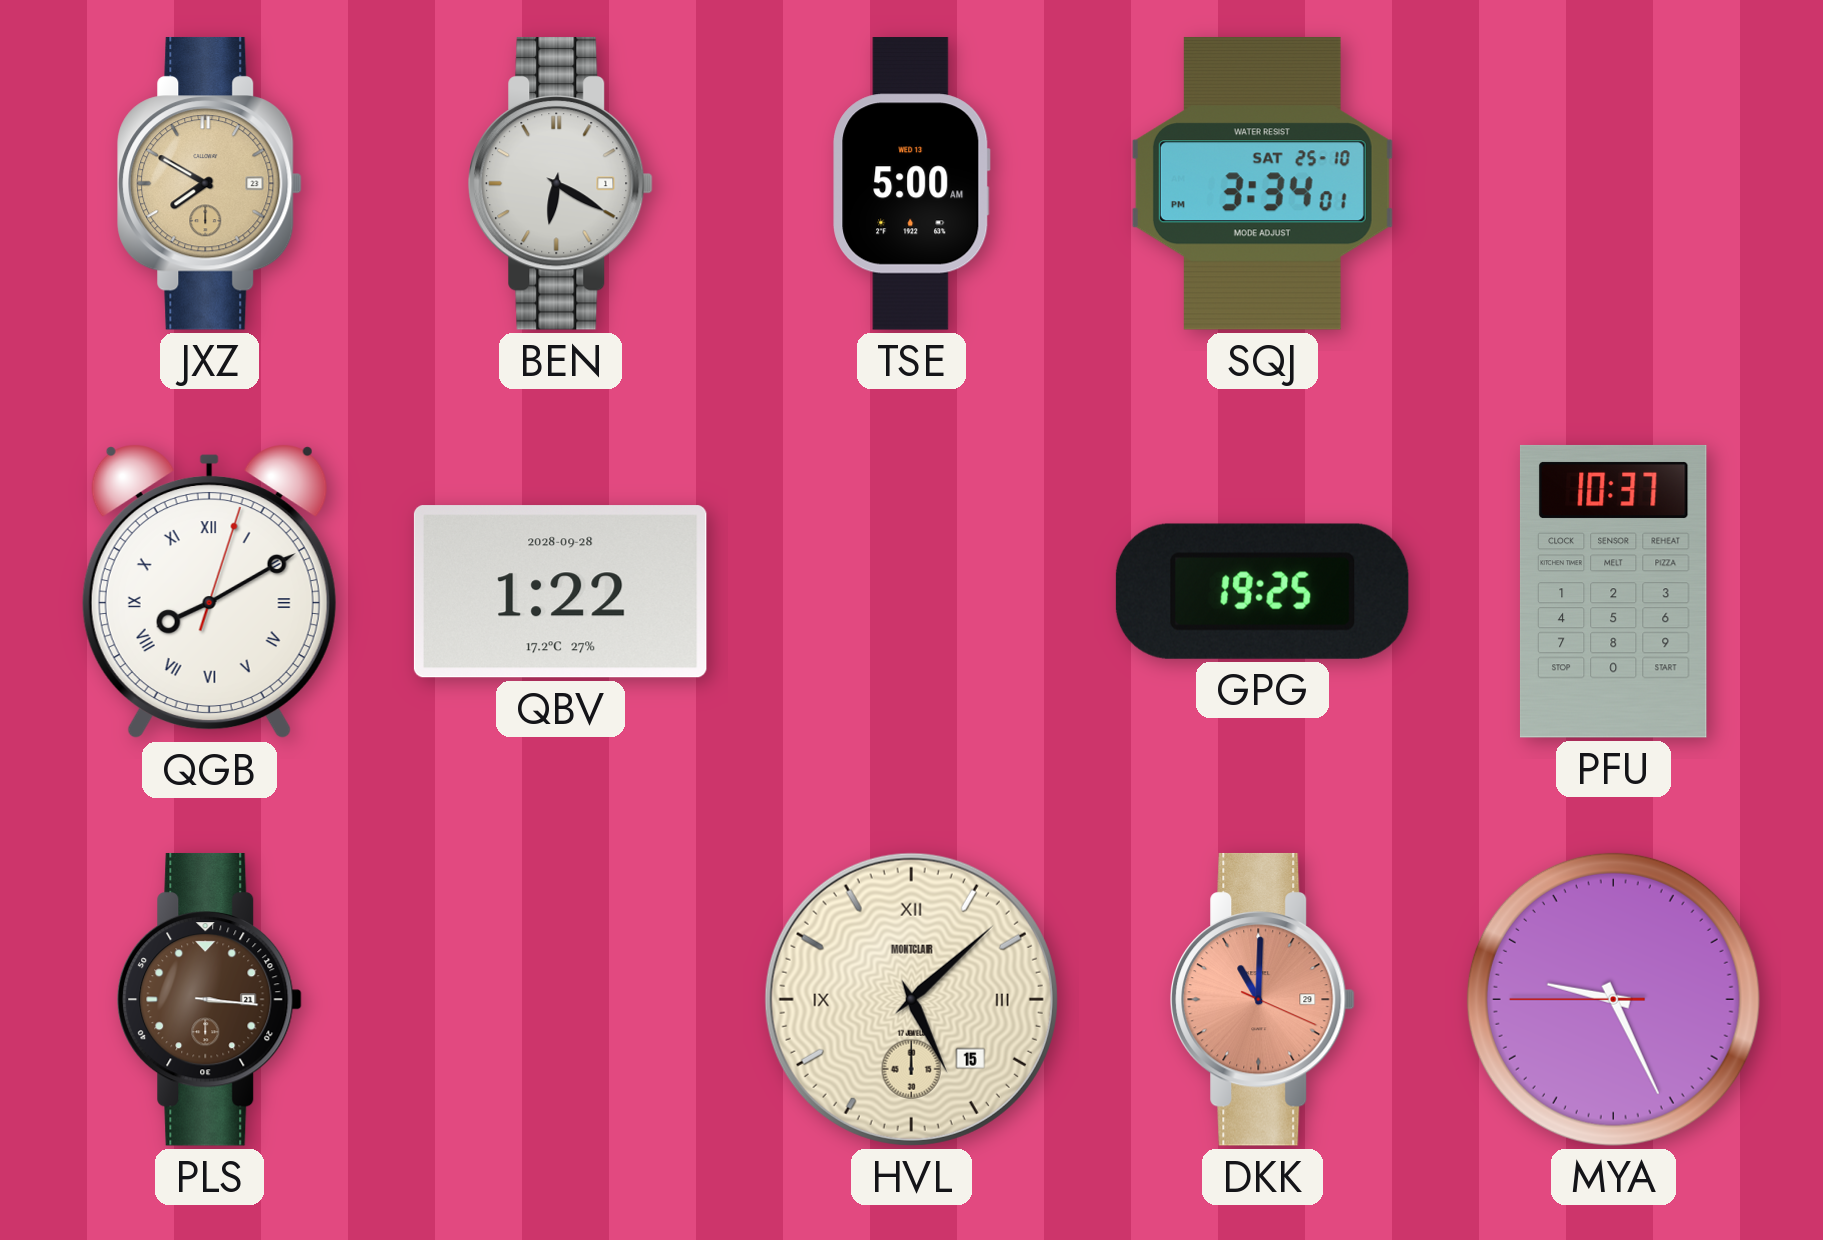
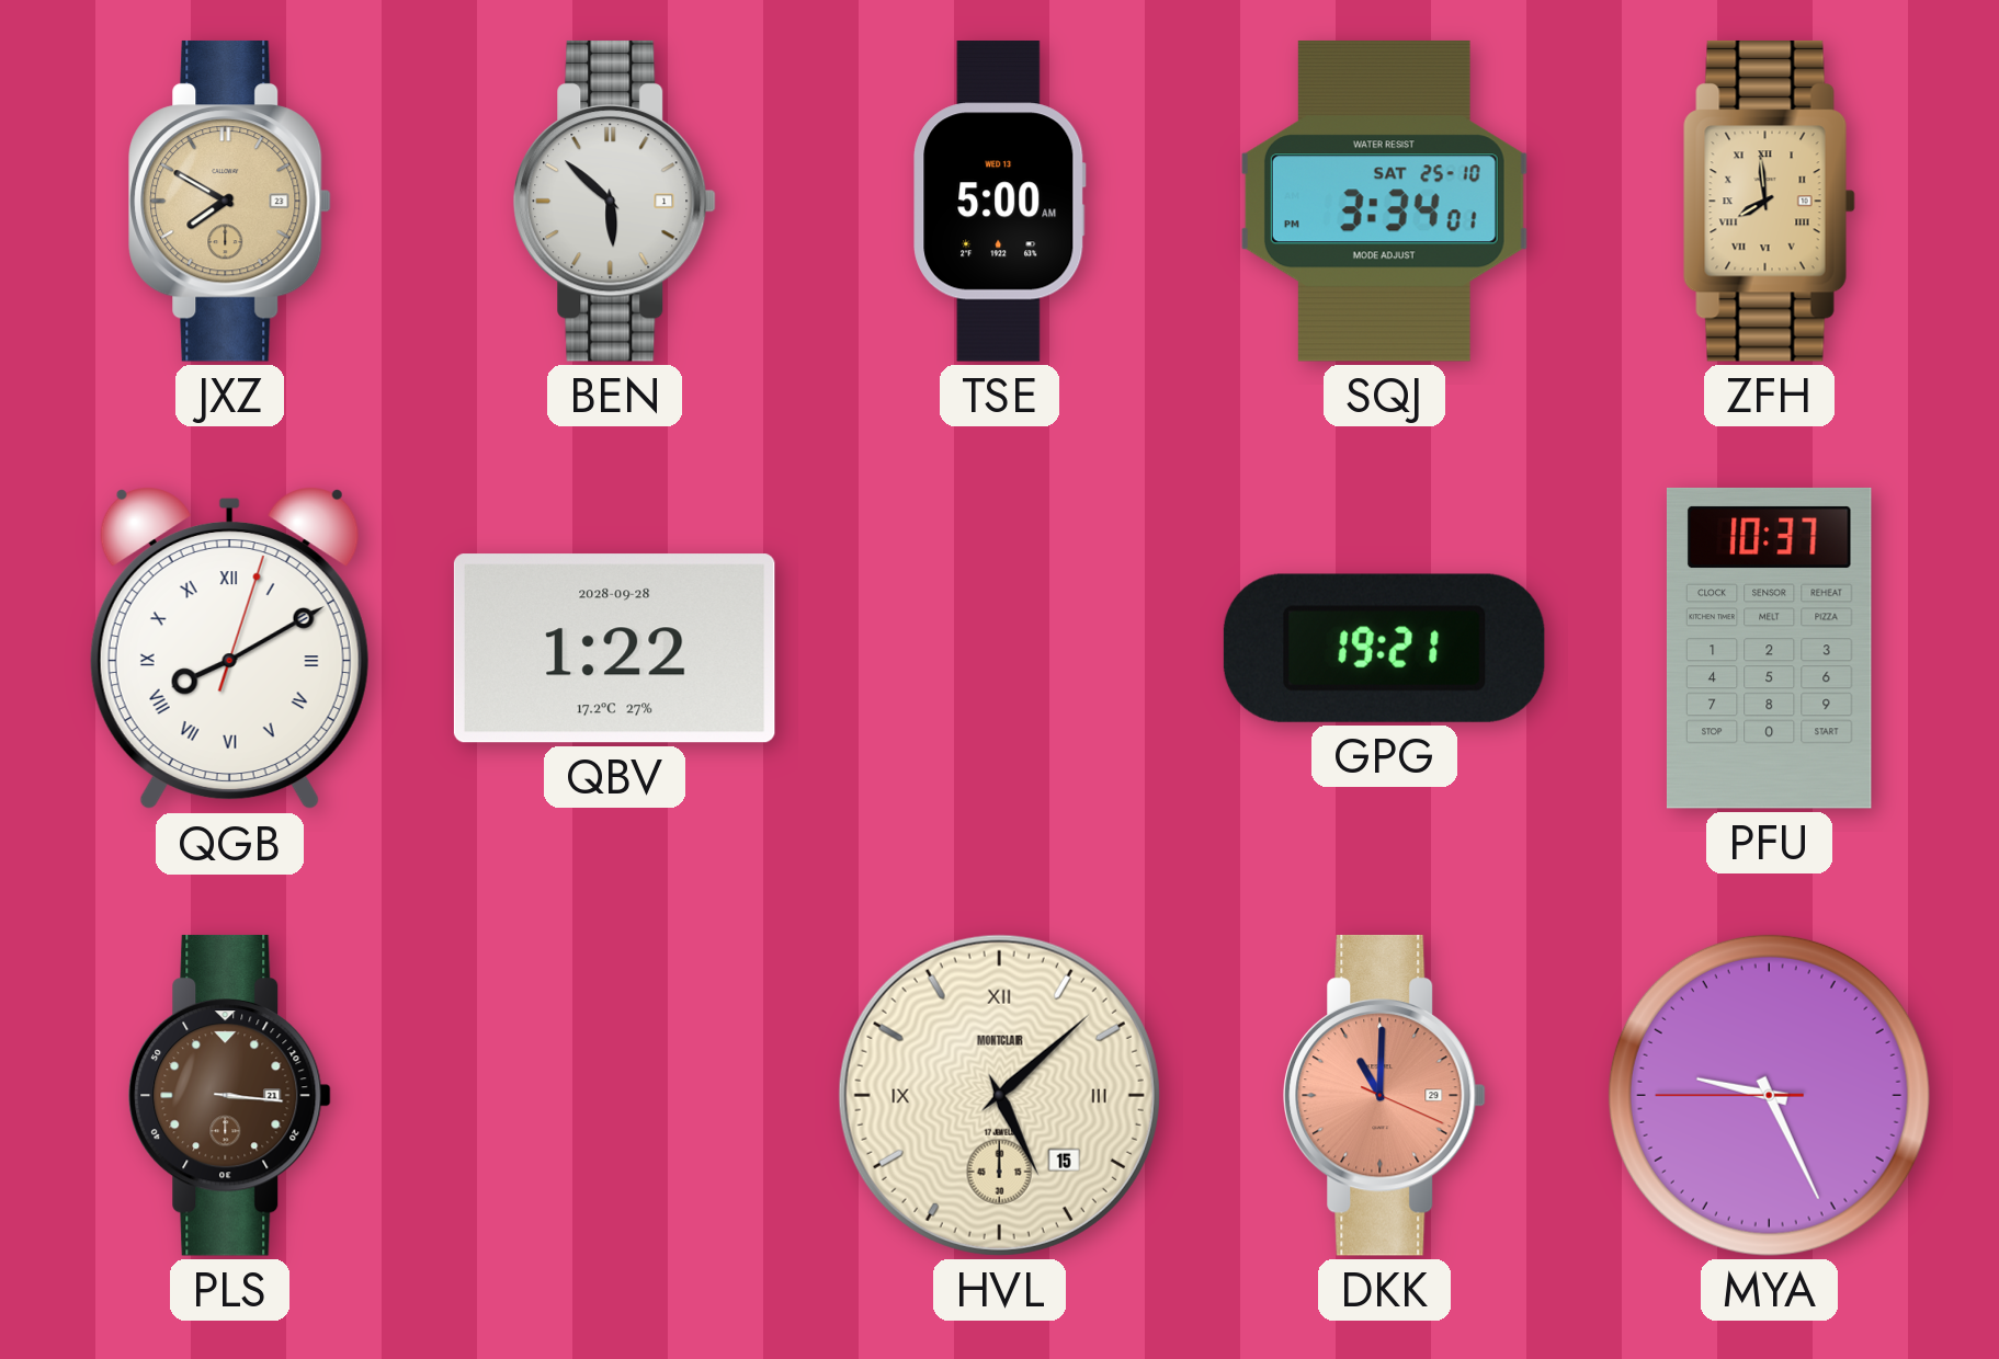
BEN: 6:20 -> 5:52
ZFH: none -> 7:59
GPG: 19:25 -> 19:21
